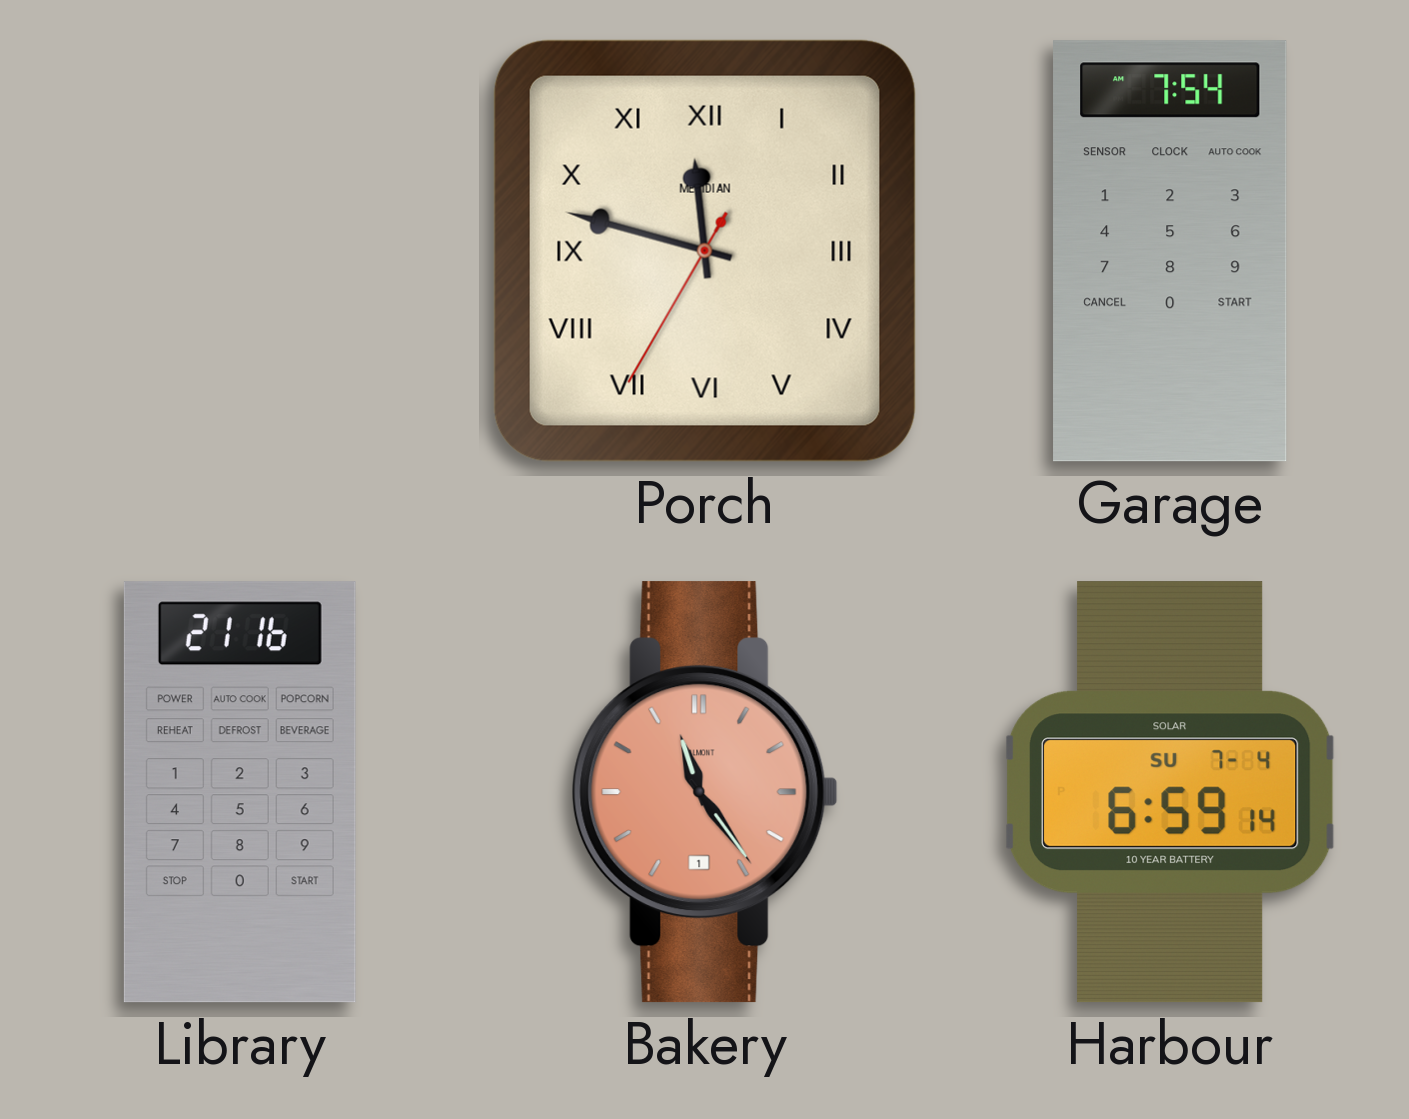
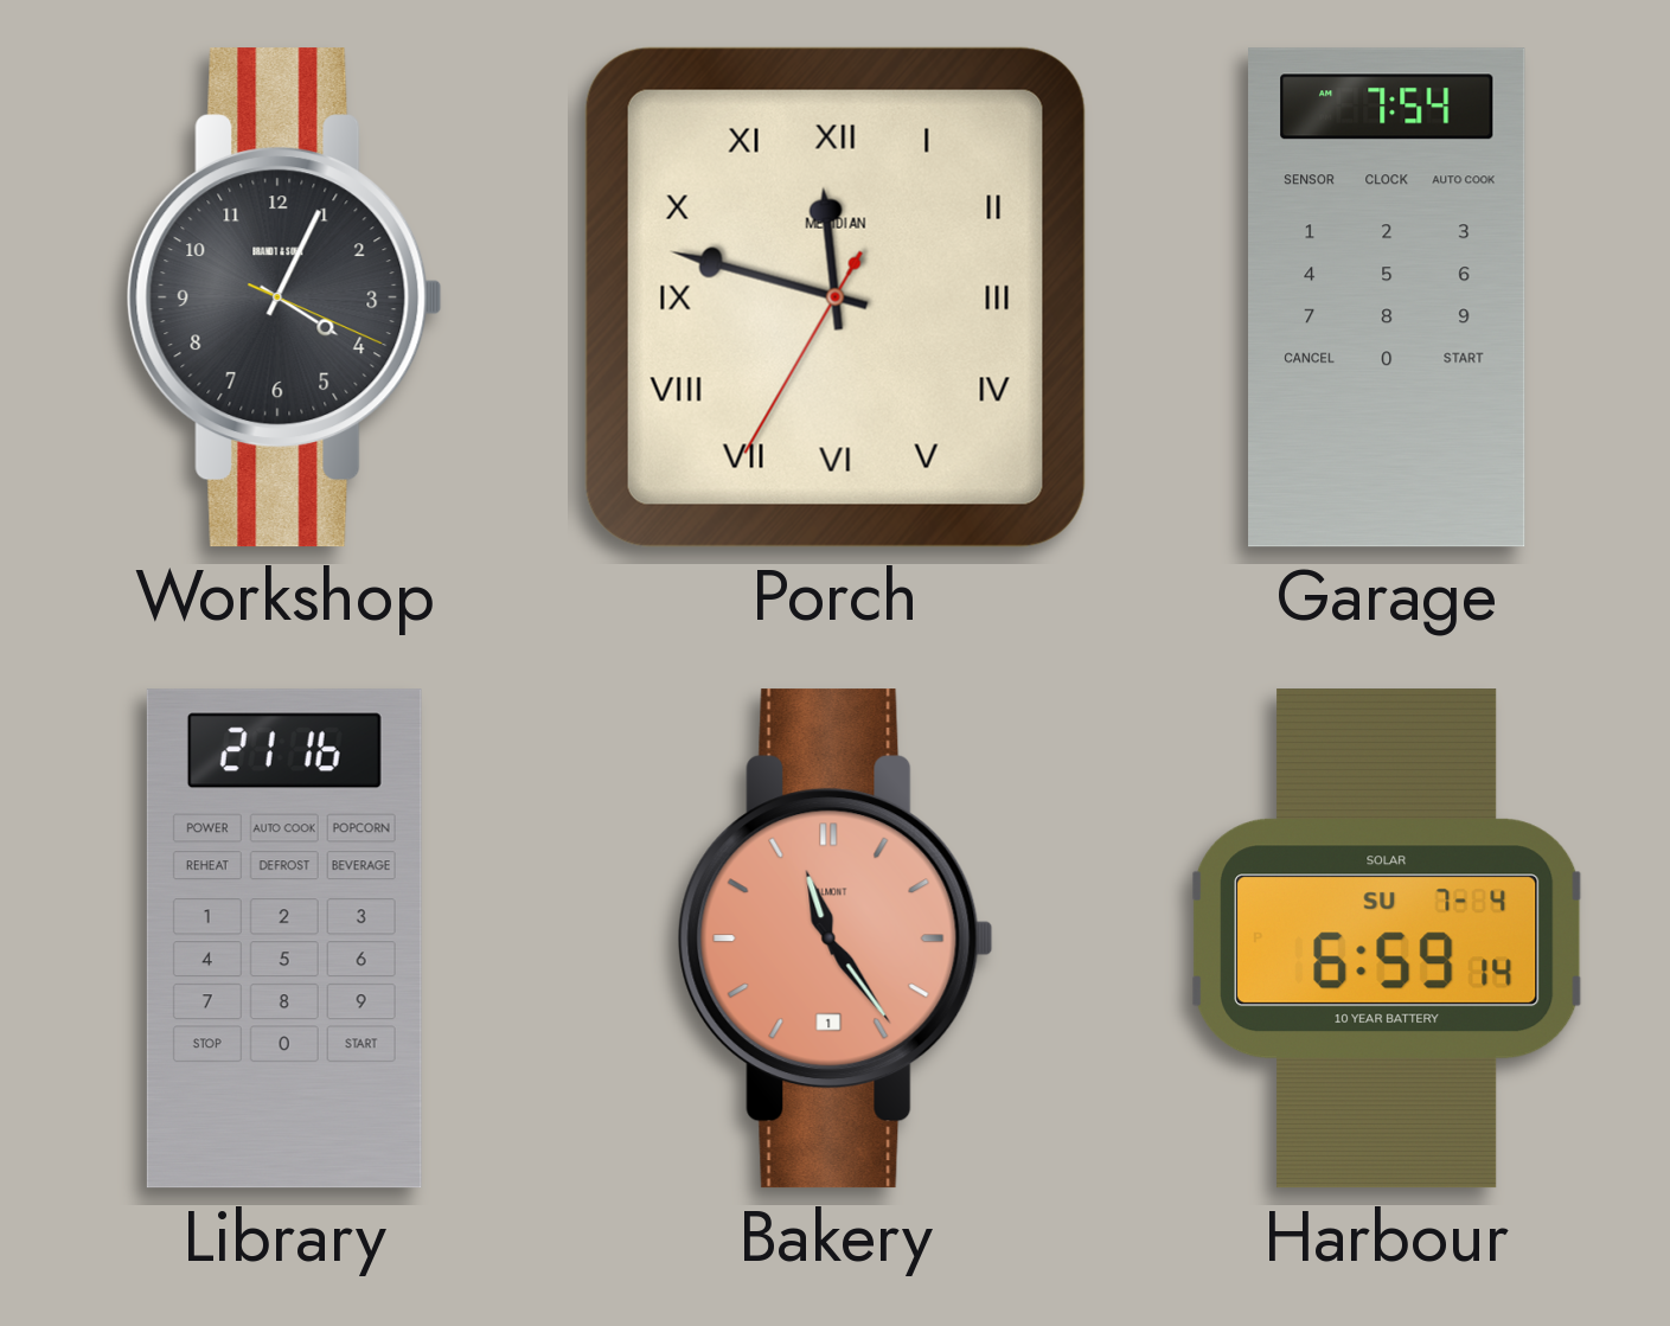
Workshop: none -> 4:04
